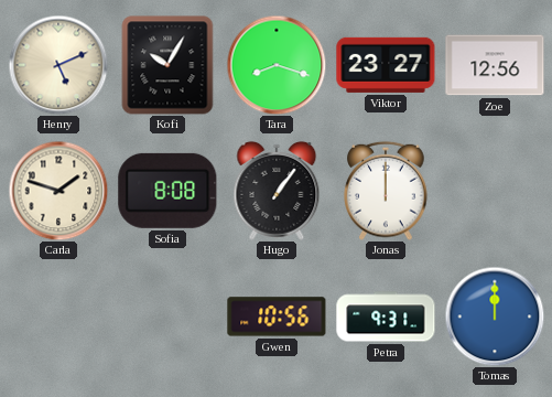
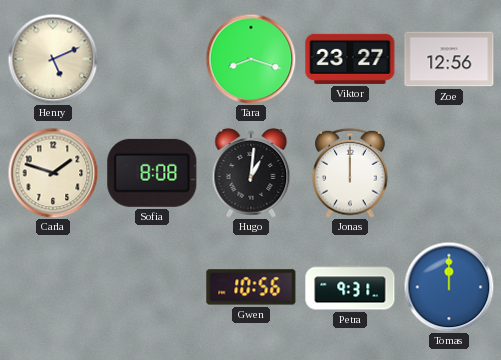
Kofi: 10:05 -> none
Hugo: 1:06 -> 1:01
